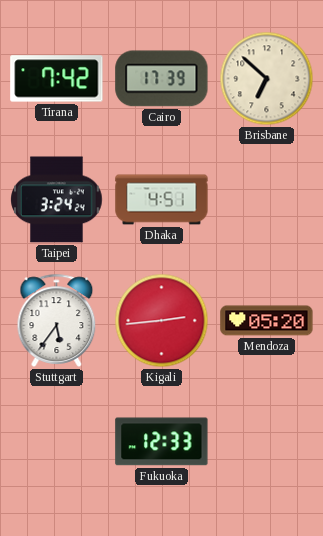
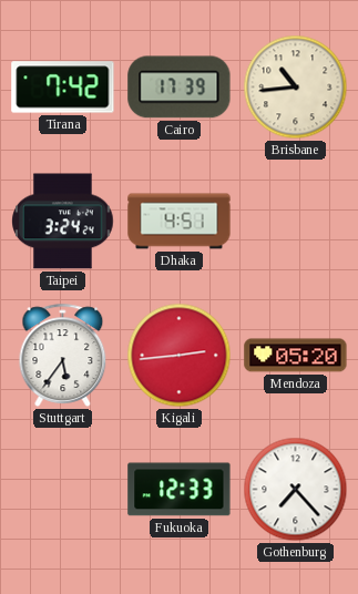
Brisbane: 6:52 -> 10:44
Gothenburg: none -> 7:23
